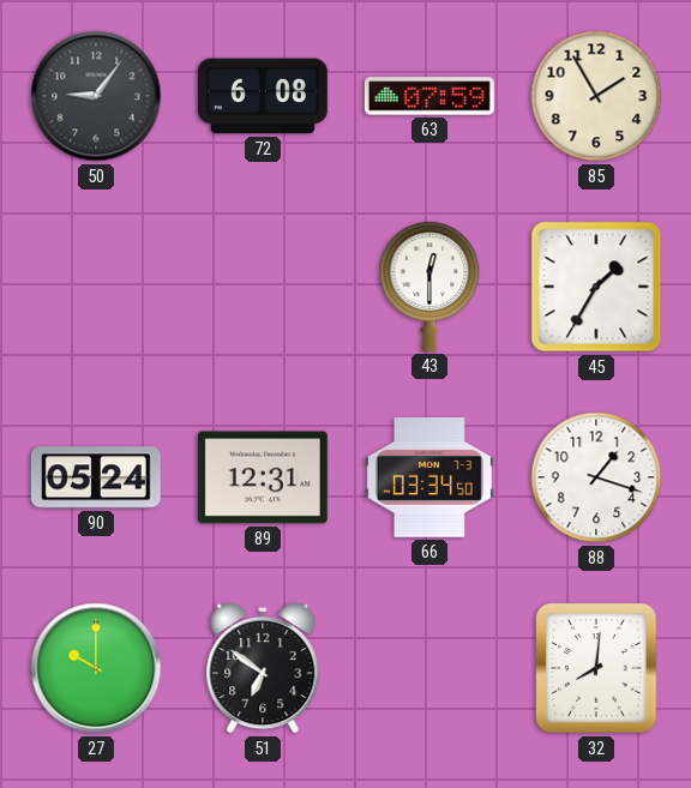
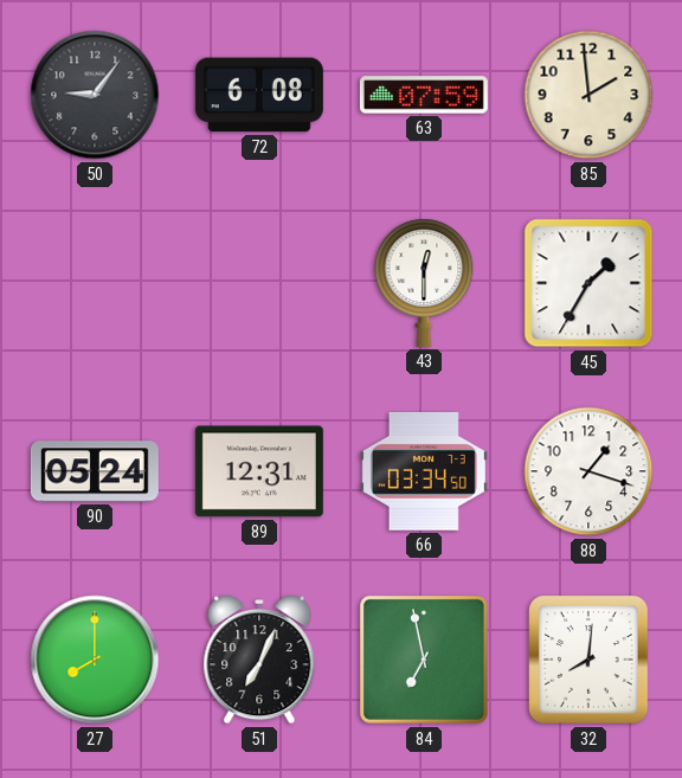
85: 1:55 -> 1:59
27: 10:00 -> 8:00
51: 6:51 -> 7:04
84: none -> 6:58
